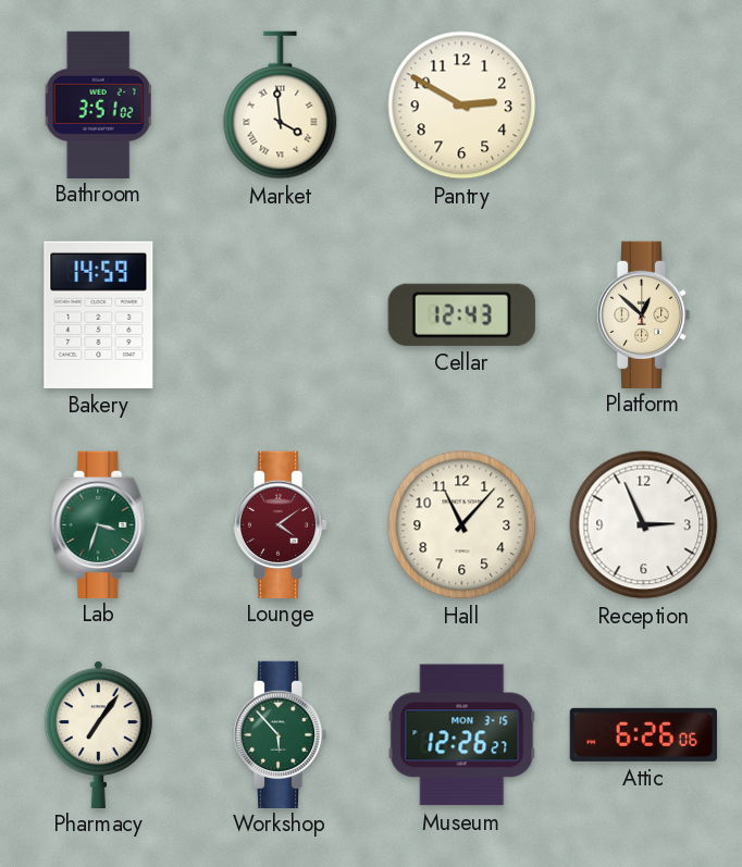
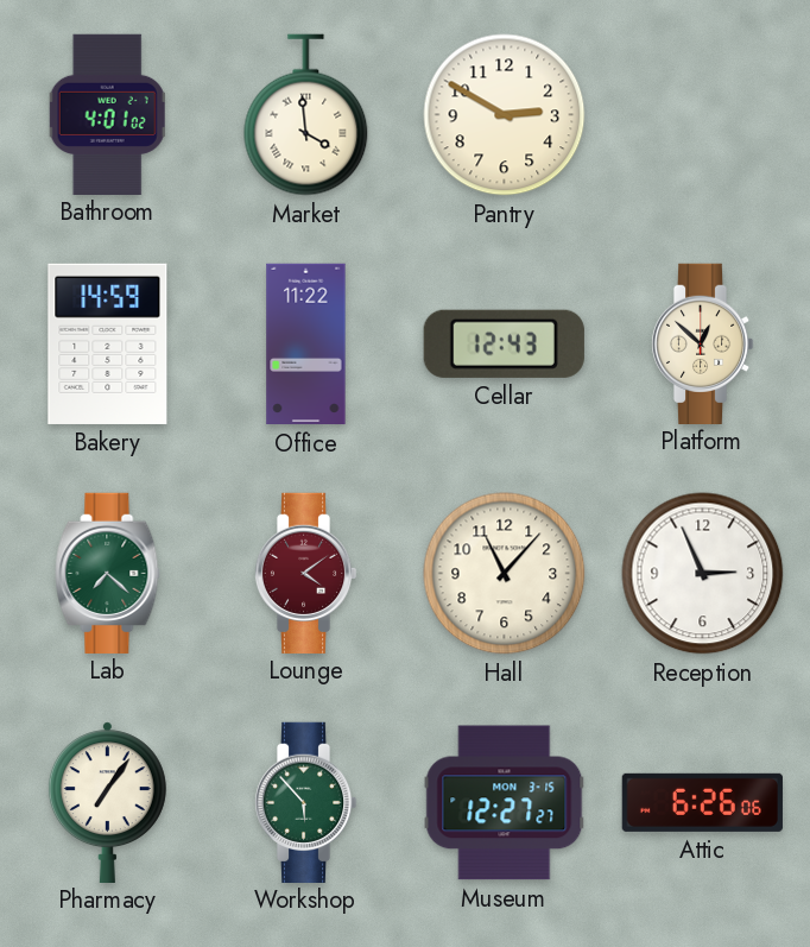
Bathroom: 3:51 -> 4:01
Office: none -> 11:22
Lab: 3:33 -> 7:22
Museum: 12:26 -> 12:27
